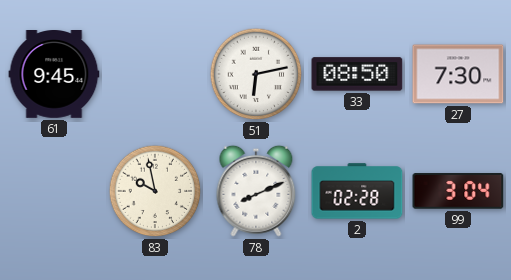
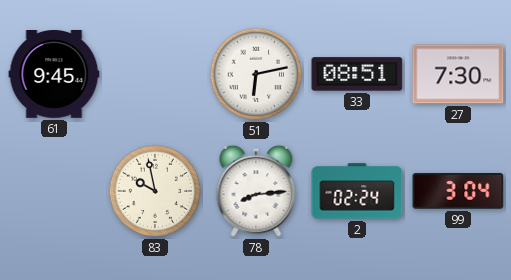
33: 08:50 -> 08:51
78: 8:11 -> 8:14
2: 02:28 -> 02:24
